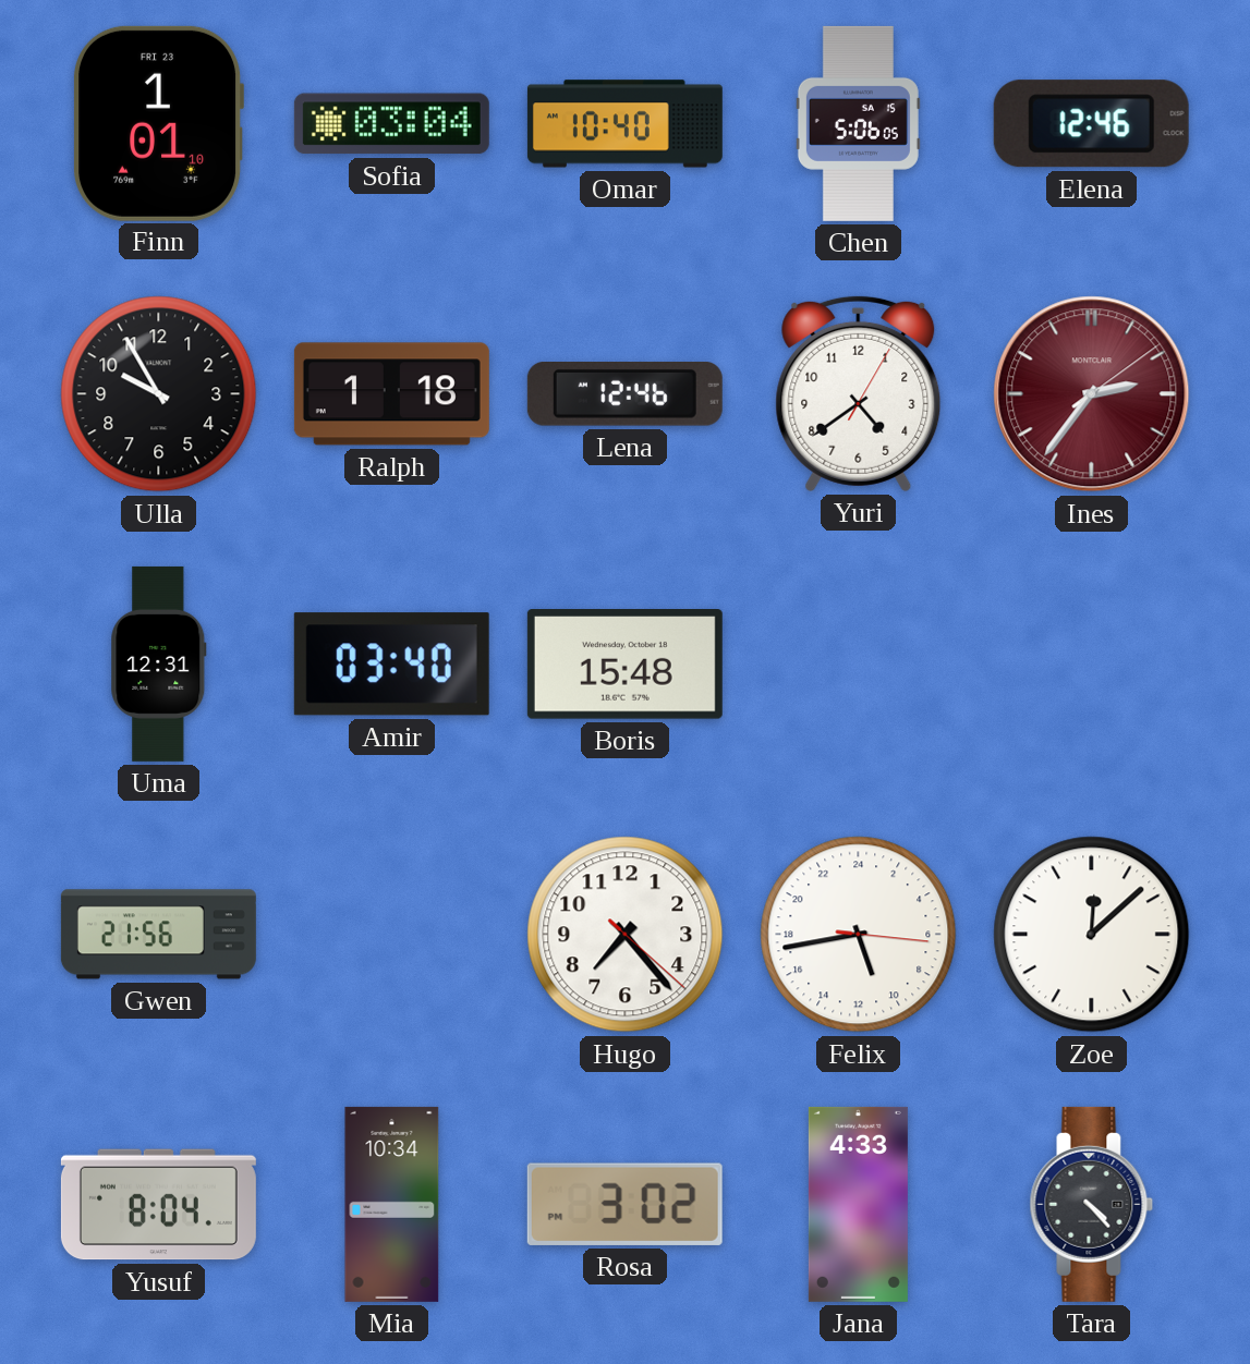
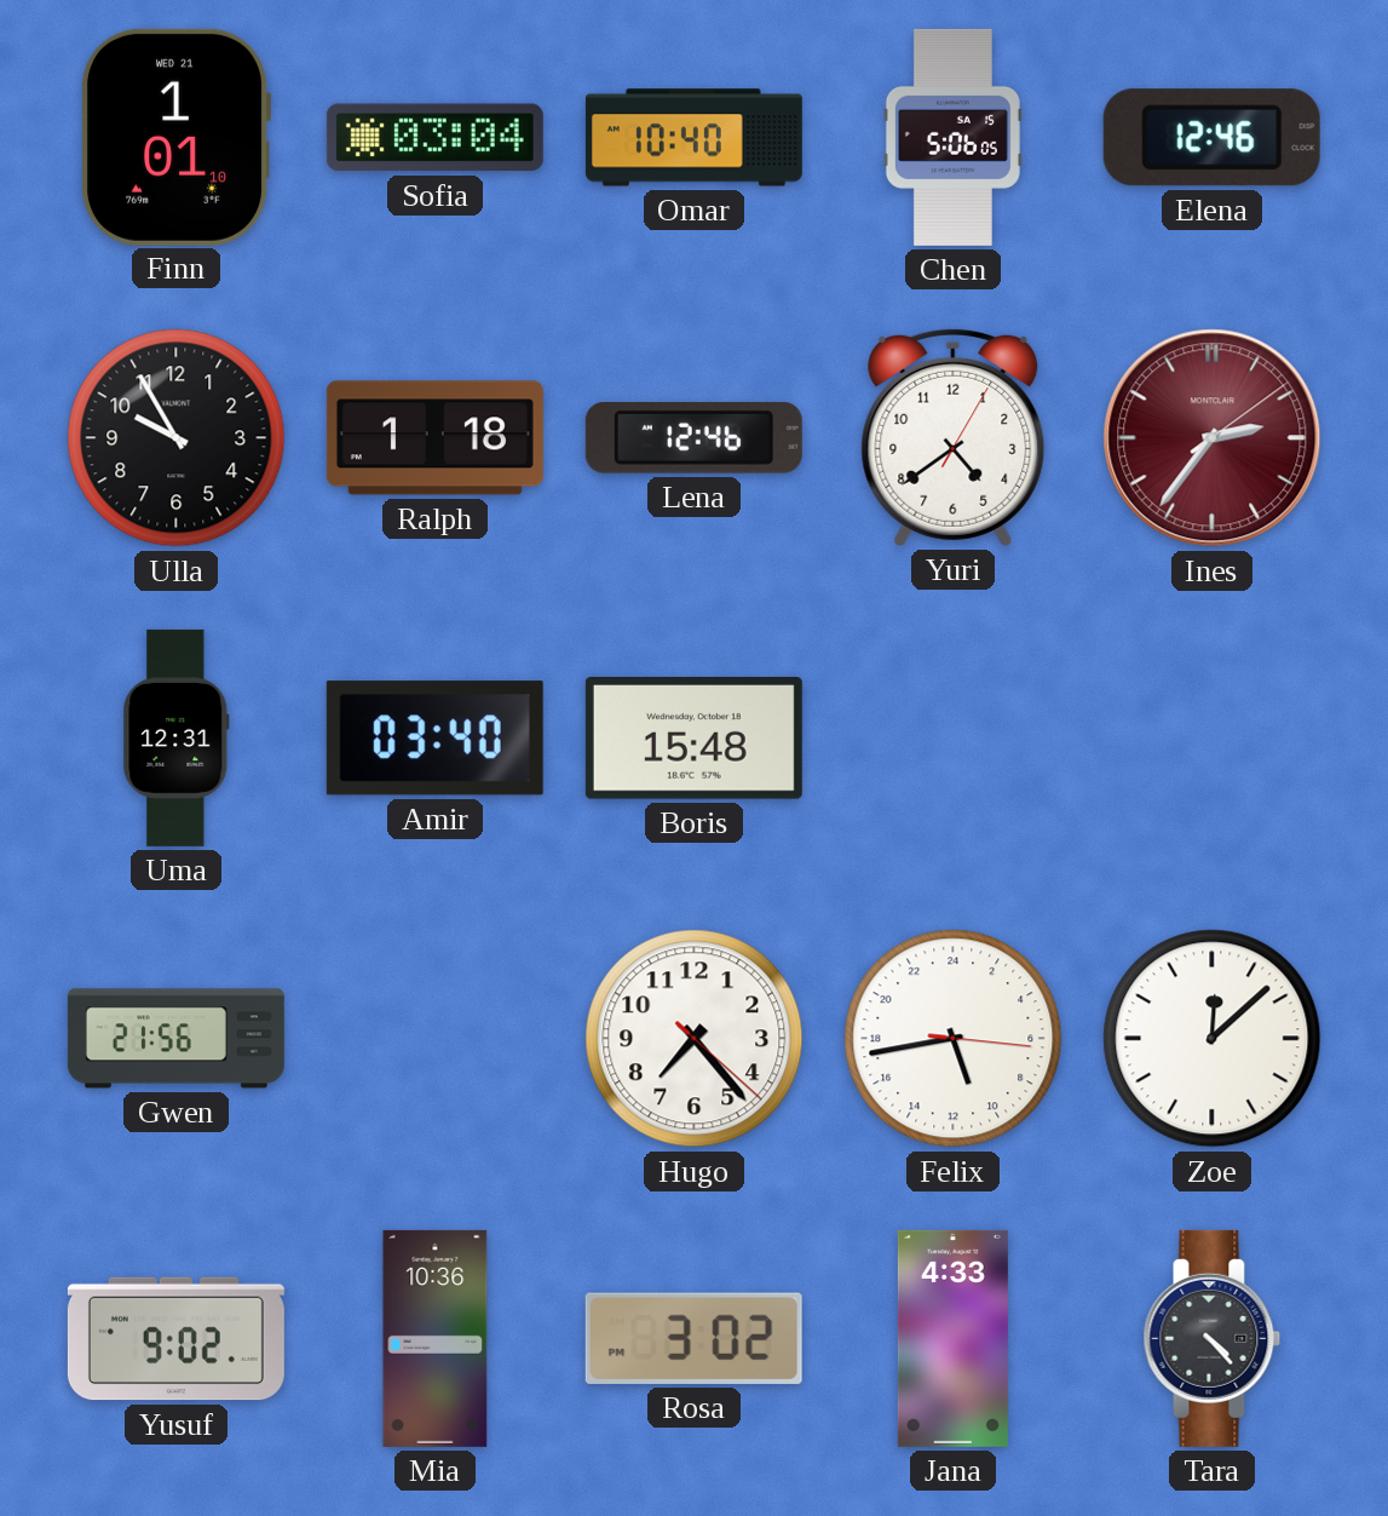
Finn date: FRI 23 -> WED 21
Yusuf: 8:04 -> 9:02
Mia: 10:34 -> 10:36
